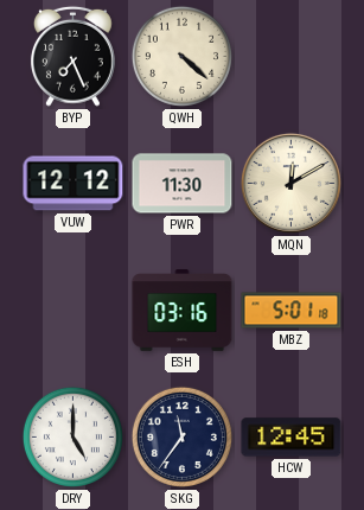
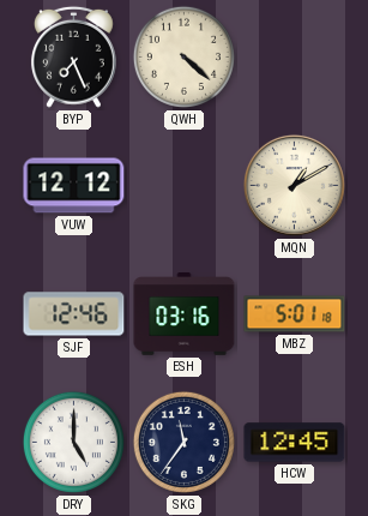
PWR: 11:30 -> none
MQN: 12:10 -> 1:10
SJF: none -> 12:46
